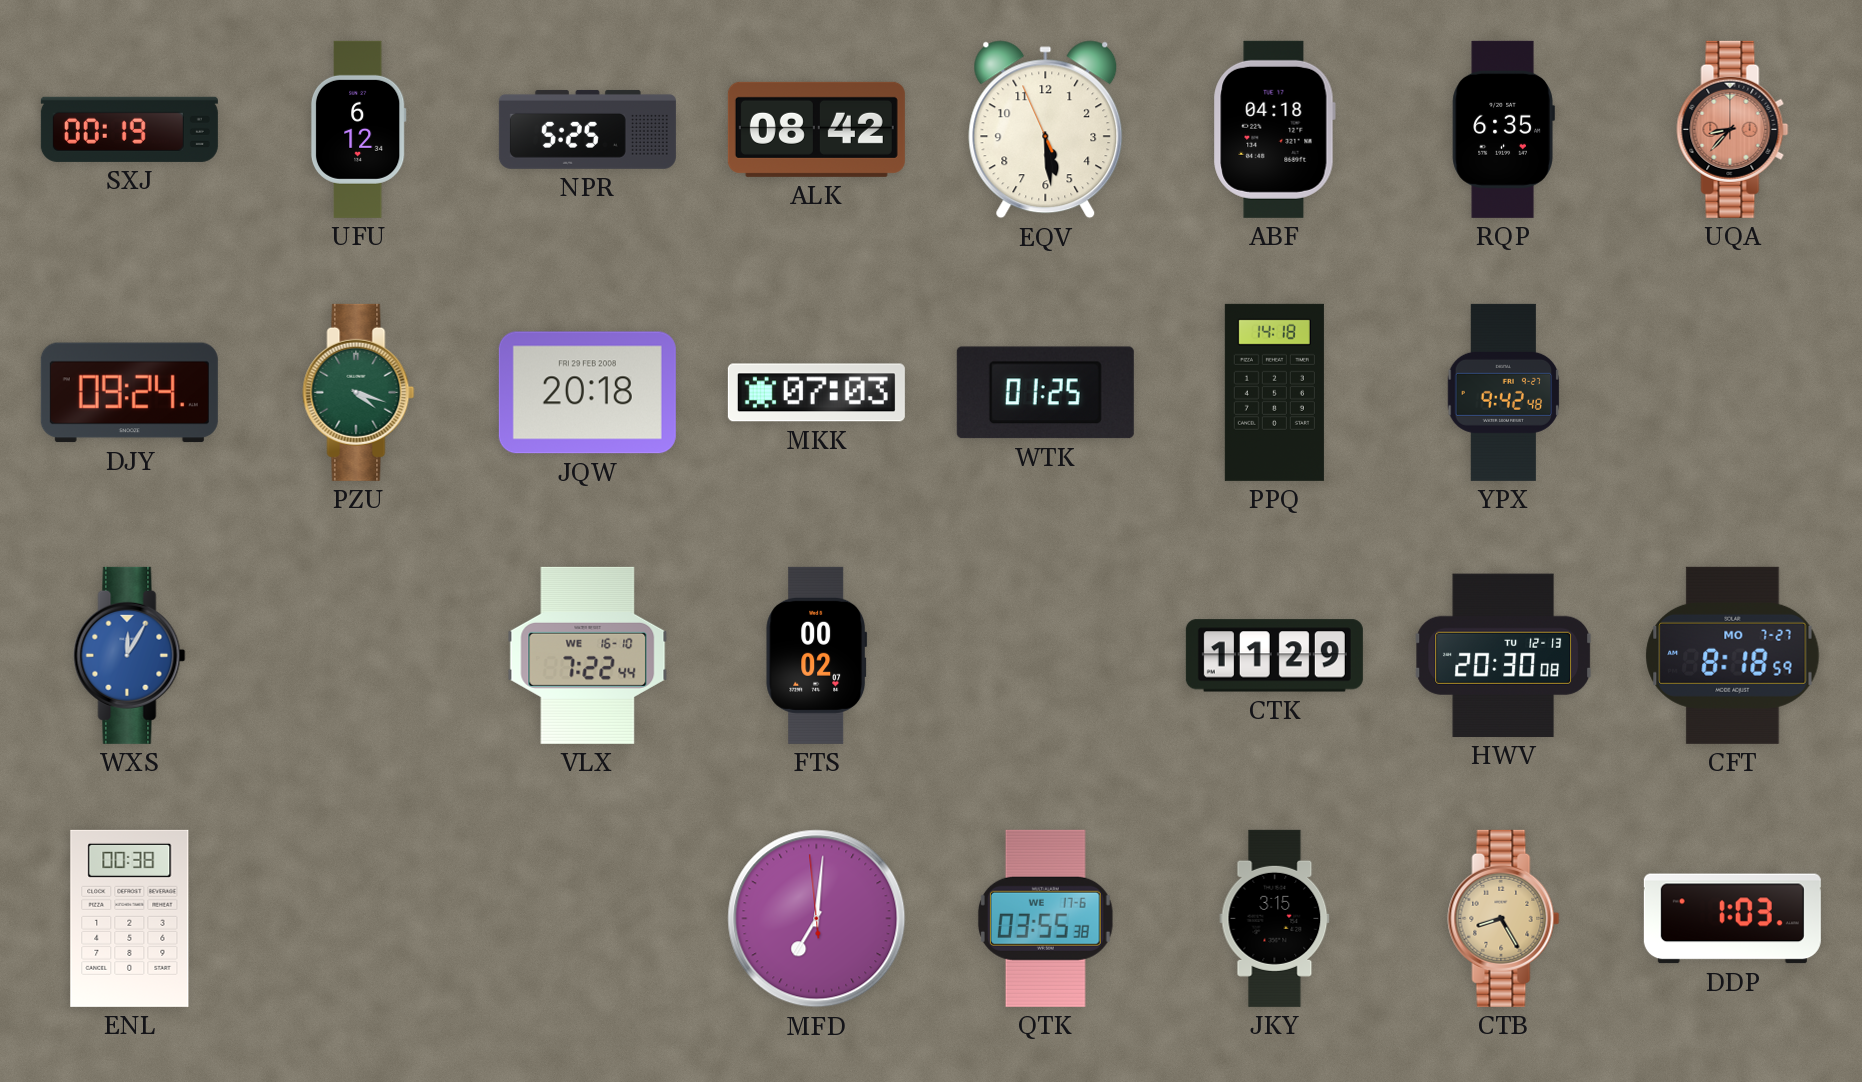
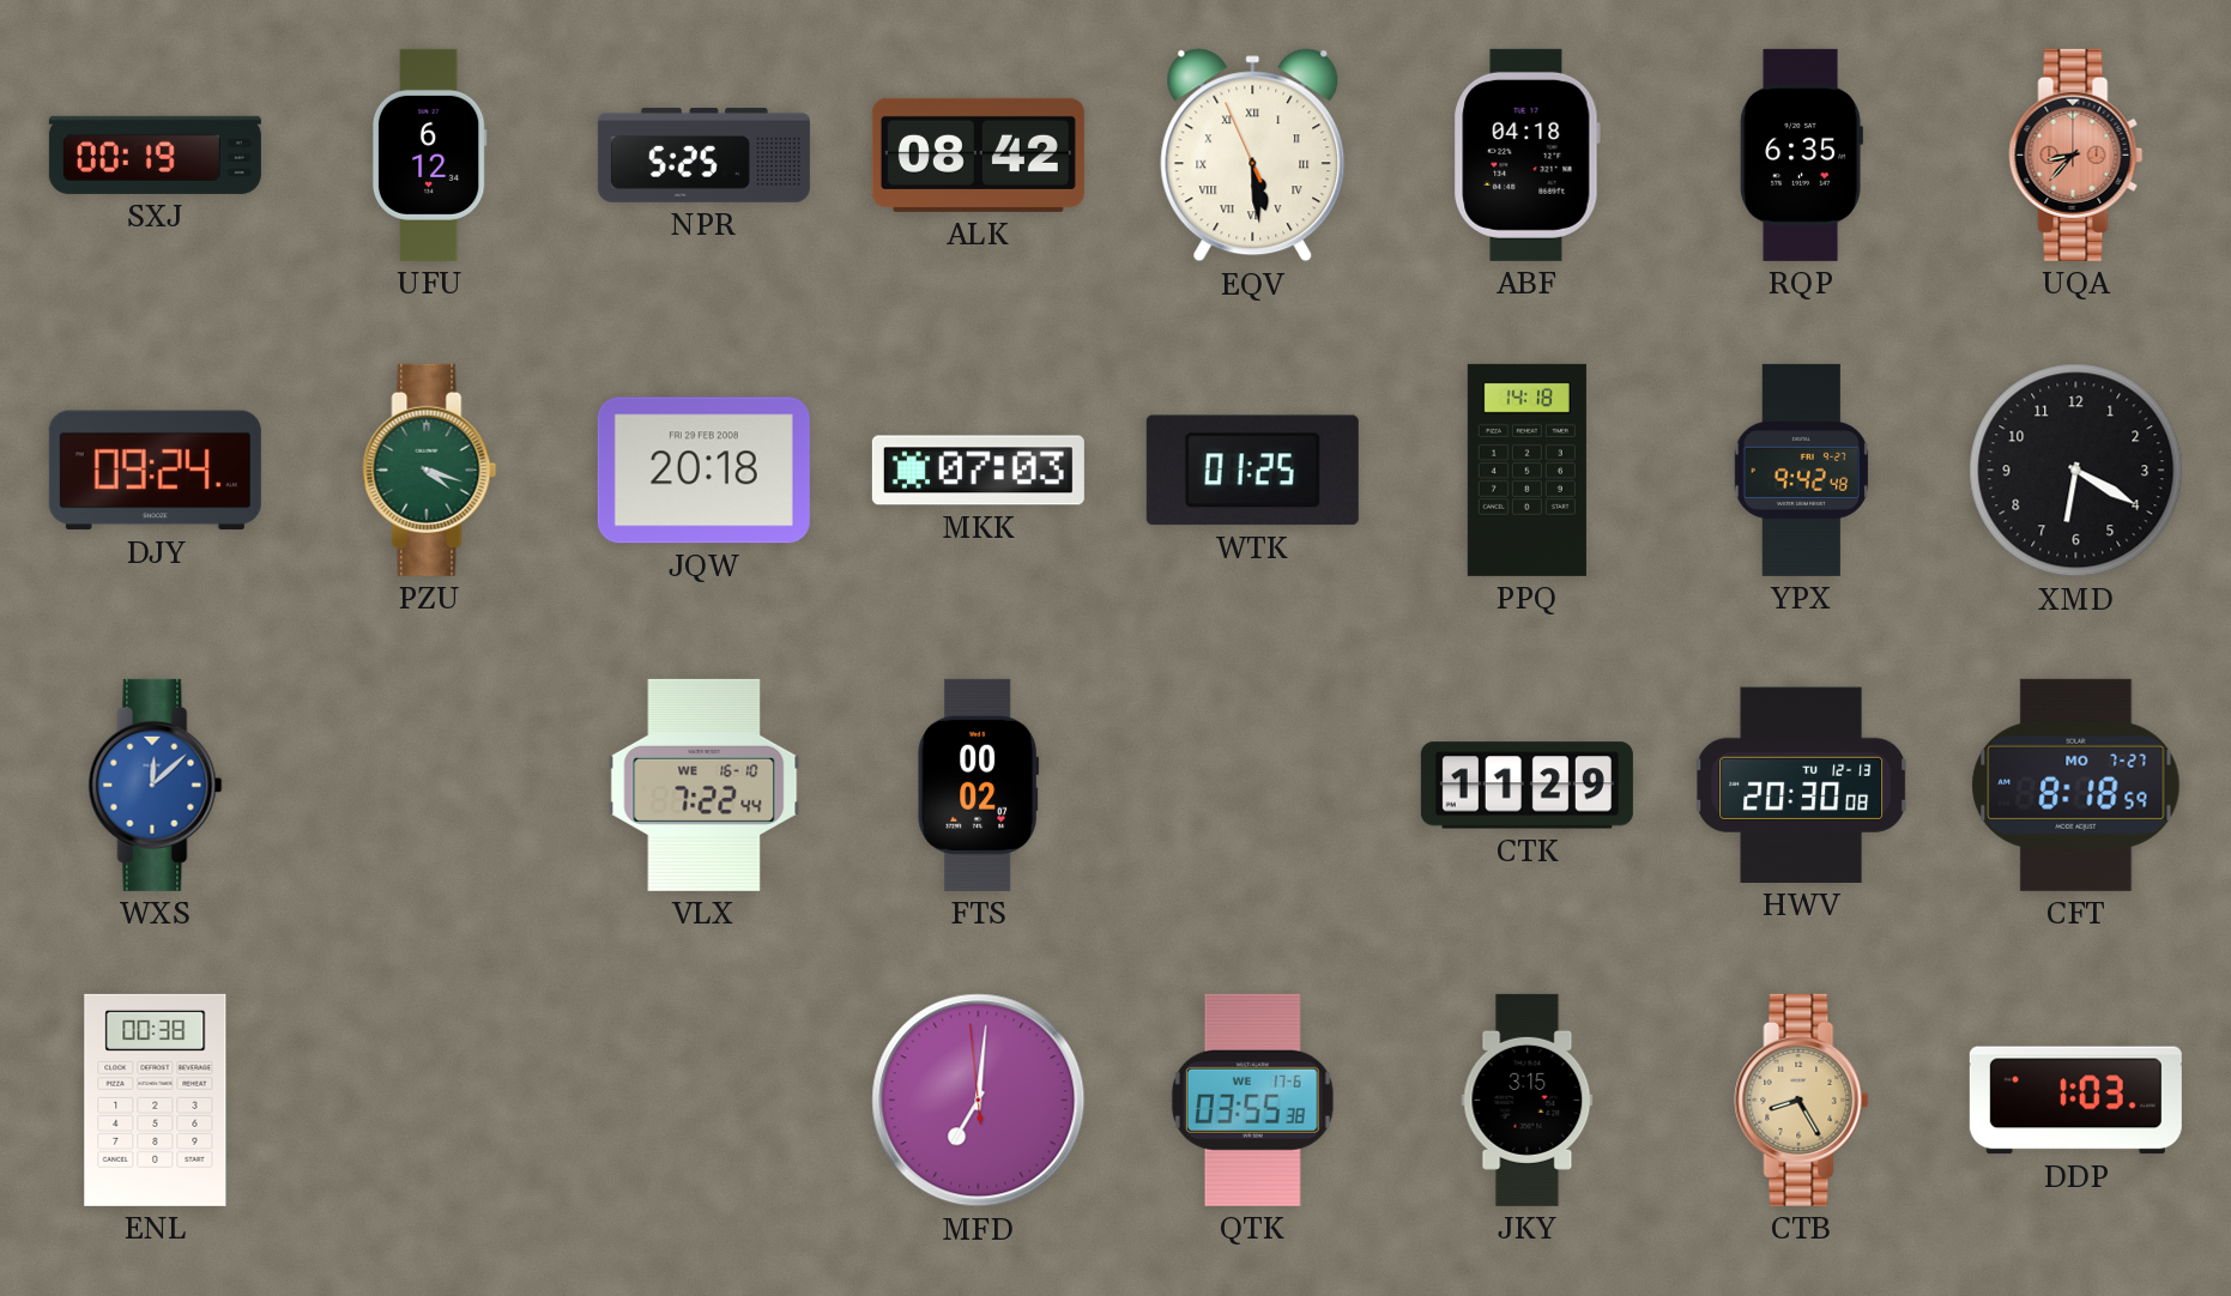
EQV numerals: Arabic -> Roman
XMD: none -> 6:20
WXS: 12:05 -> 12:08
